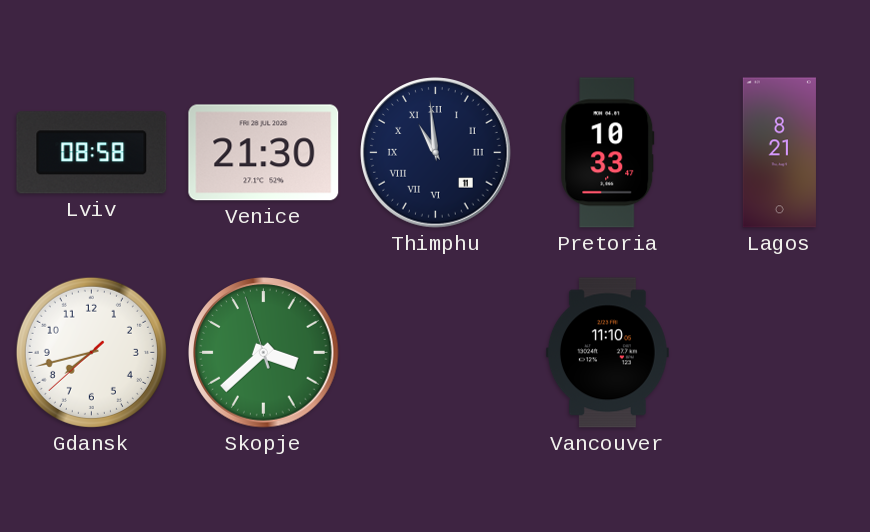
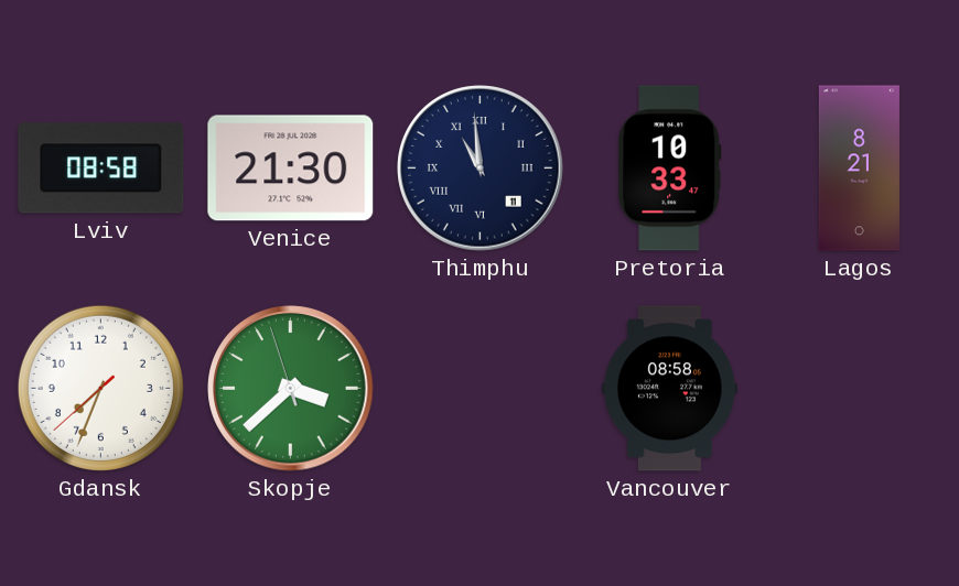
Gdansk: 7:42 -> 7:33
Vancouver: 11:10 -> 08:58
